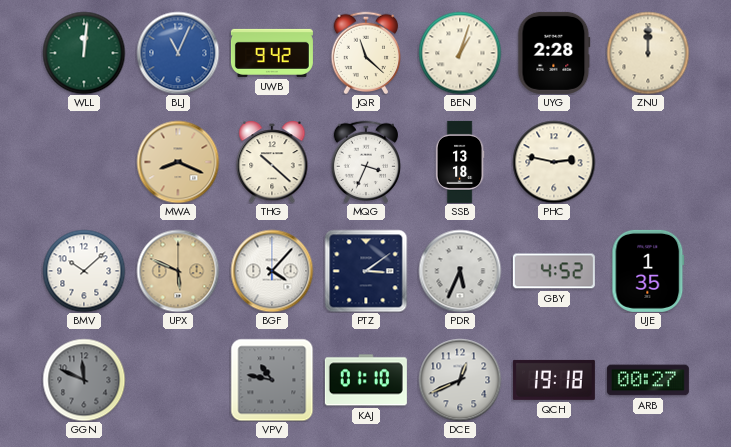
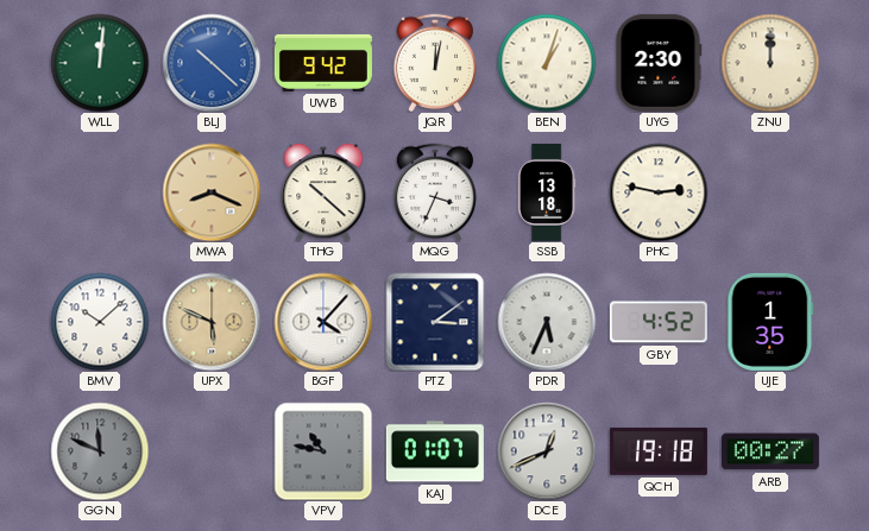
BLJ: 11:04 -> 10:22
JQR: 11:22 -> 12:02
UYG: 2:28 -> 2:30
KAJ: 01:10 -> 01:07
